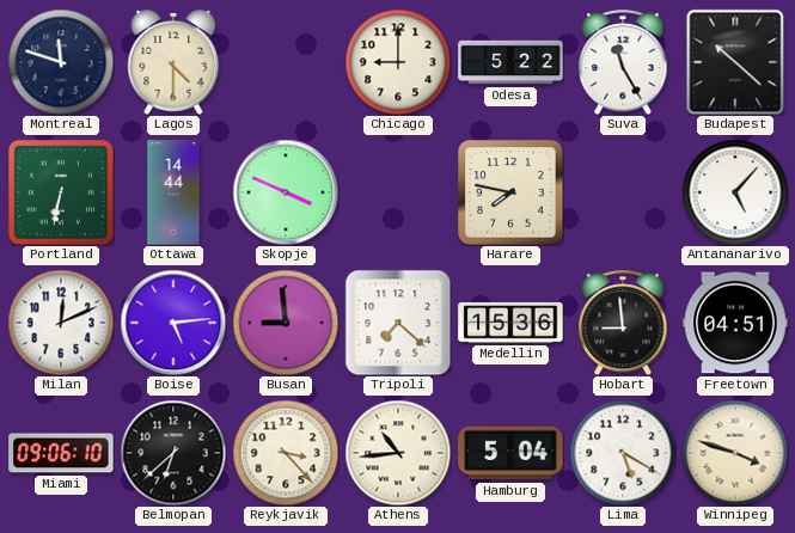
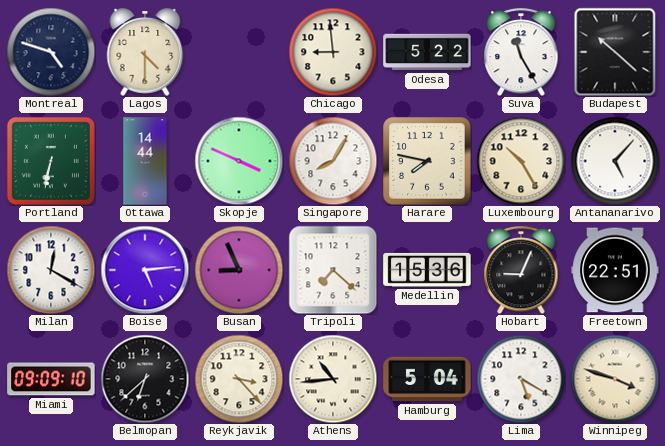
Montreal: 11:48 -> 4:48
Chicago: 9:00 -> 8:59
Singapore: none -> 8:05
Luxembourg: none -> 10:25
Milan: 12:11 -> 12:20
Busan: 8:59 -> 8:56
Hobart: 8:59 -> 9:04
Freetown: 04:51 -> 22:51
Miami: 09:06 -> 09:09
